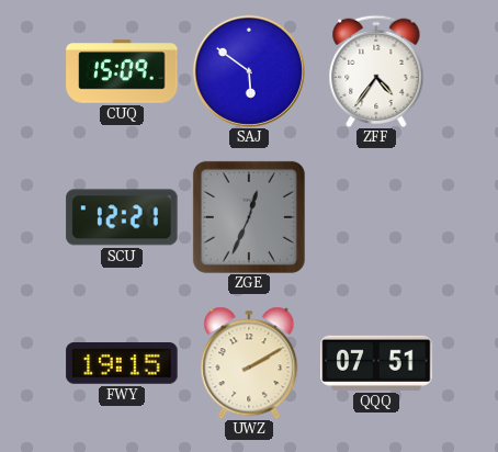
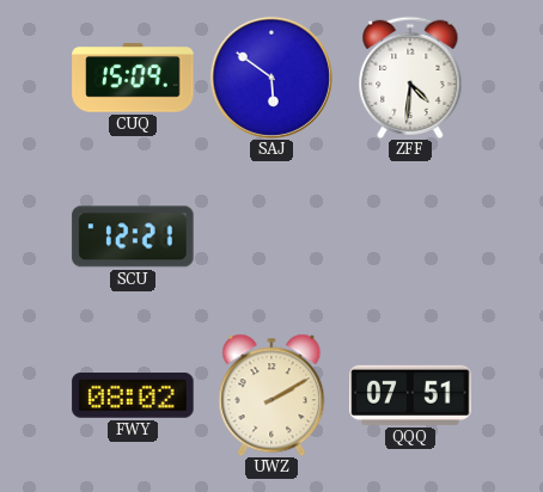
ZFF: 4:36 -> 4:31
ZGE: 12:34 -> none
FWY: 19:15 -> 08:02
